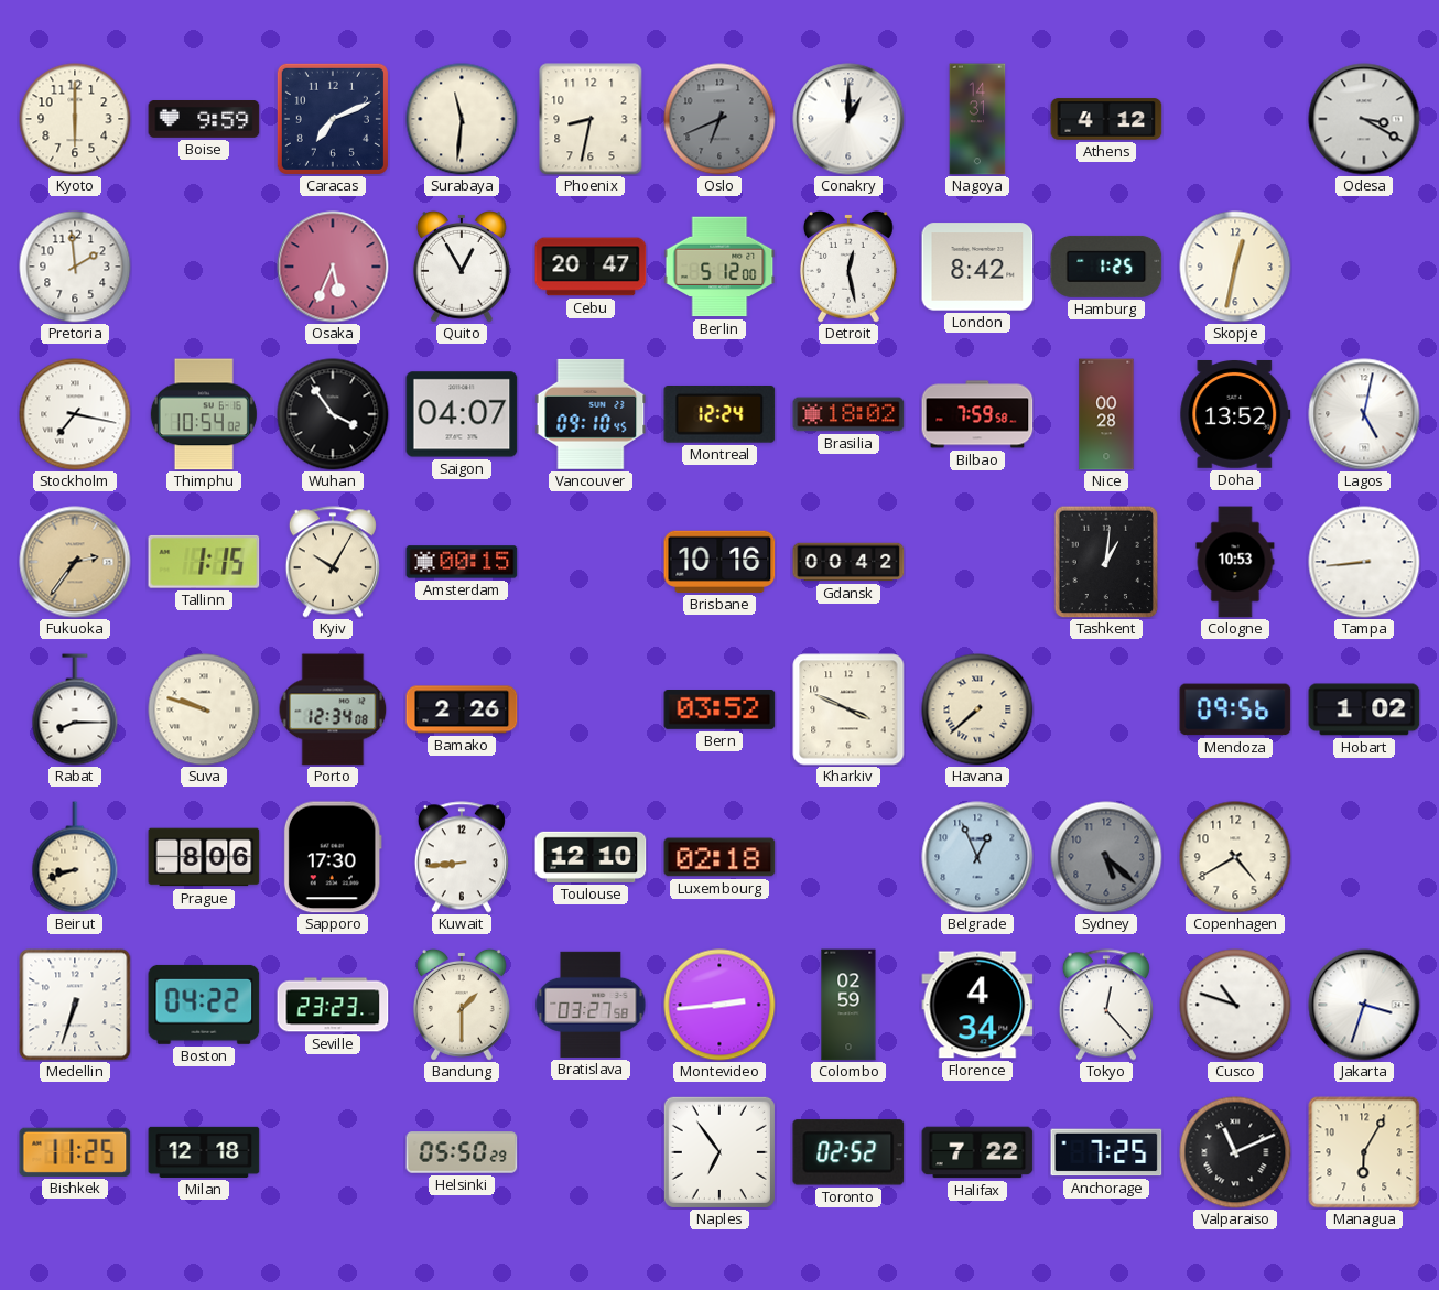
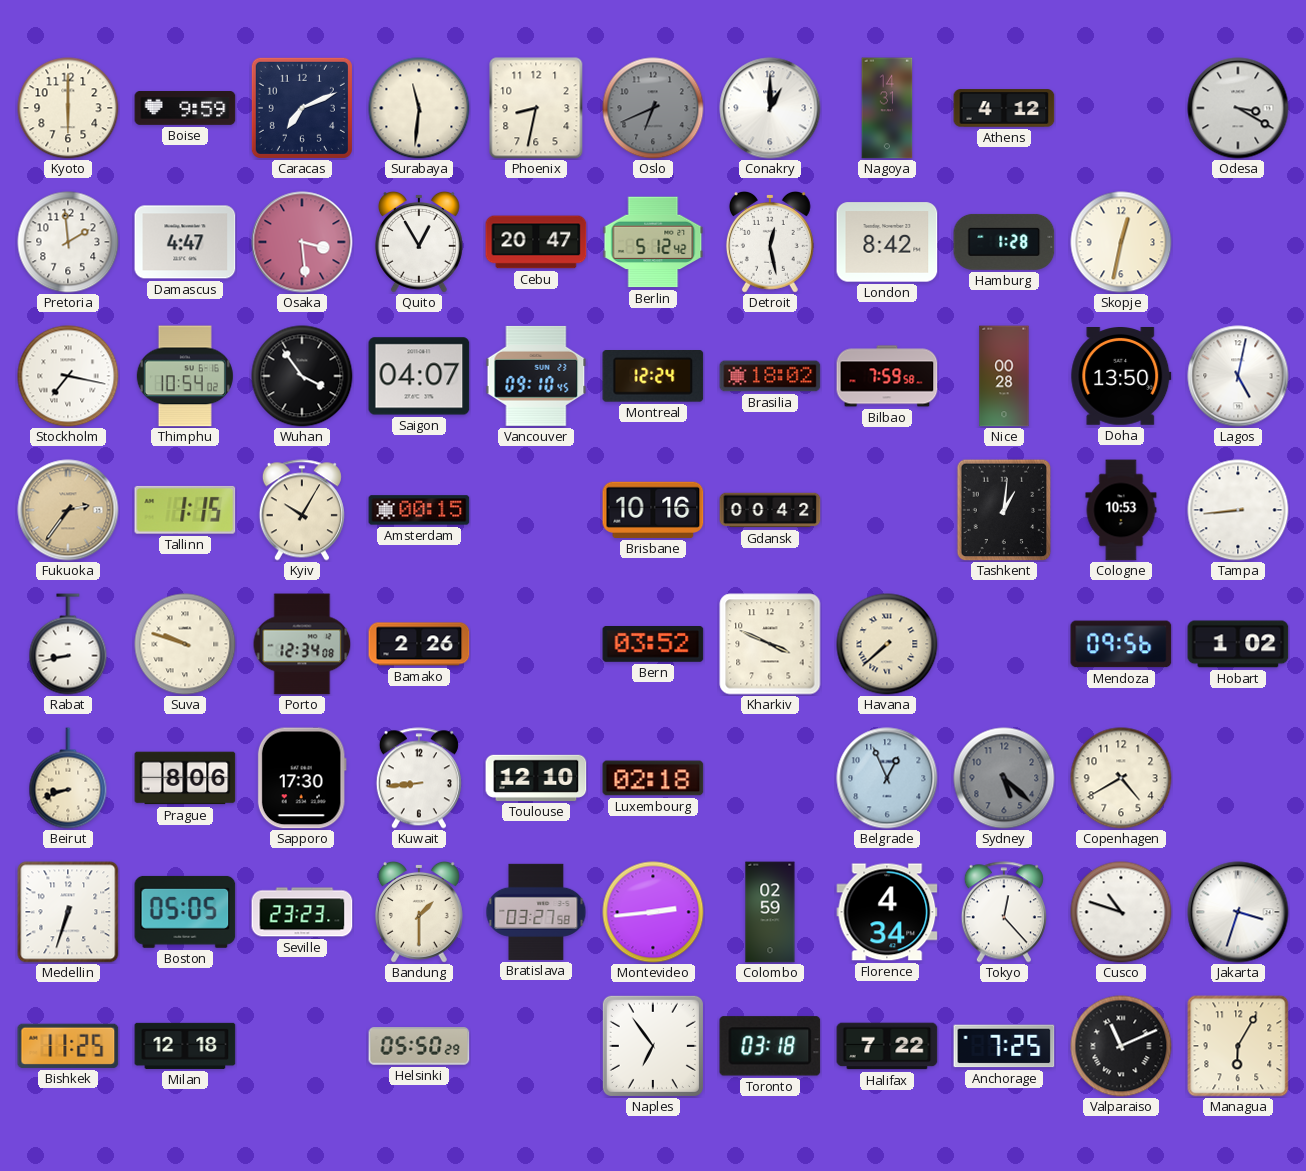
Damascus: none -> 4:47
Osaka: 5:34 -> 3:29
Berlin: 5:12:00 -> 5:12:42
Hamburg: 1:25 -> 1:28
Doha: 13:52 -> 13:50
Rabat: 8:15 -> 8:43
Boston: 04:22 -> 05:05
Toronto: 02:52 -> 03:18
